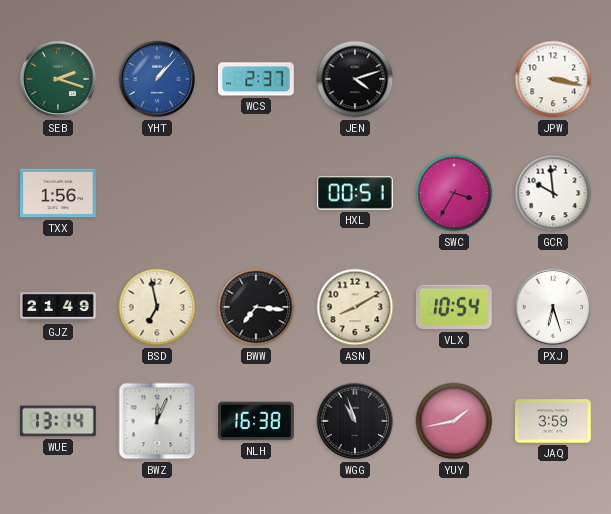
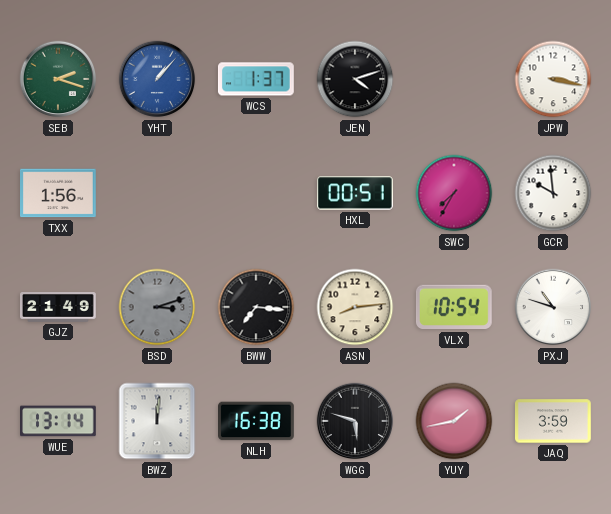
WCS: 2:37 -> 1:37
SWC: 3:35 -> 7:35
BSD: 6:58 -> 3:12
BSD dial: cream -> grey
ASN: 8:10 -> 8:14
PXJ: 6:27 -> 10:48
BWZ: 12:04 -> 12:01
WGG: 10:57 -> 5:48
